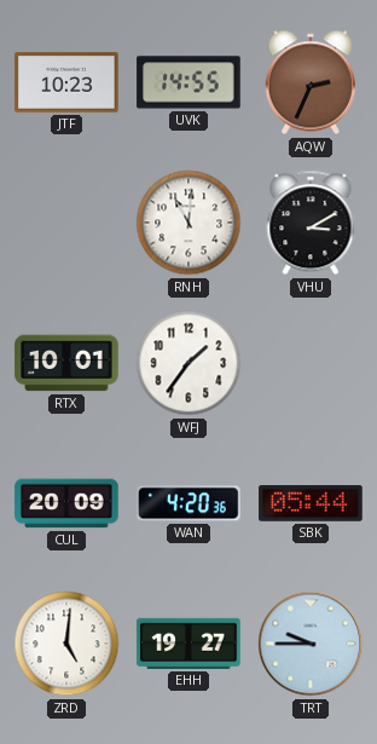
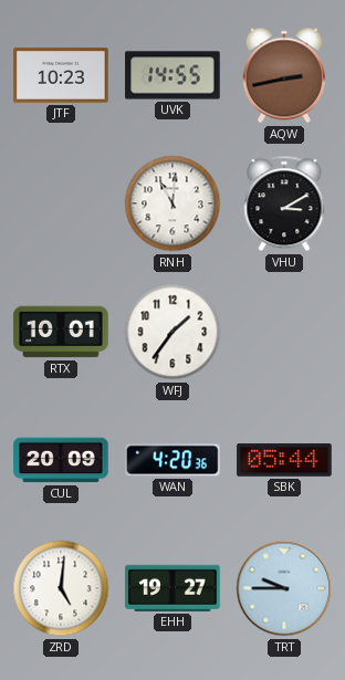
AQW: 2:34 -> 2:43
